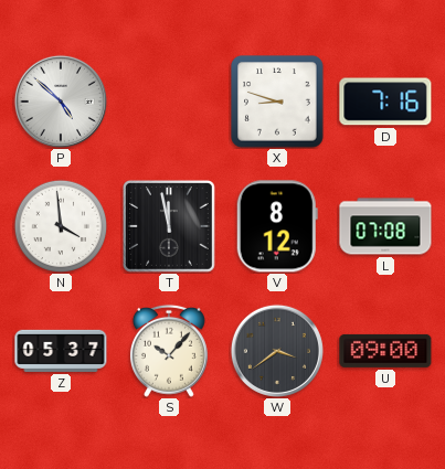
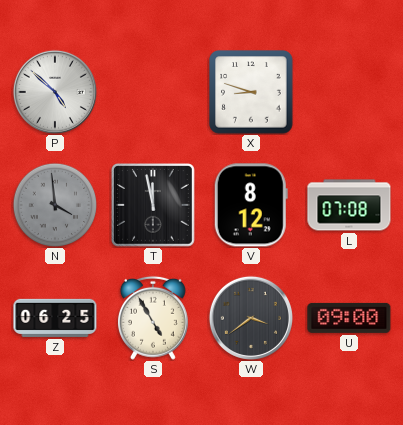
D: 7:16 -> none
N dial: white -> grey
Z: 05:37 -> 06:25
S: 10:07 -> 4:55
